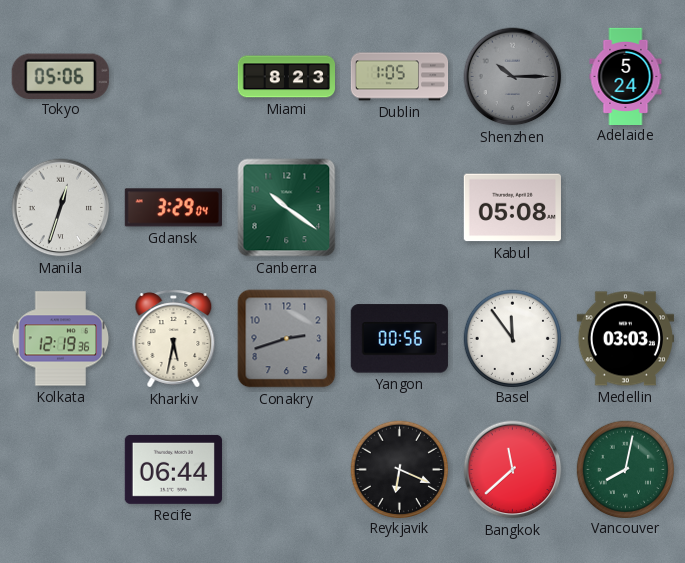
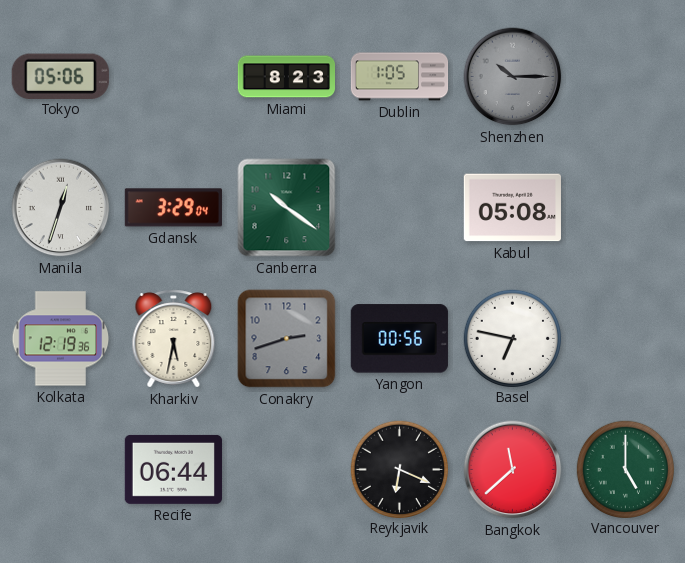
Adelaide: 5:24 -> none
Basel: 11:54 -> 6:47
Medellin: 03:03 -> none
Vancouver: 8:02 -> 5:00
